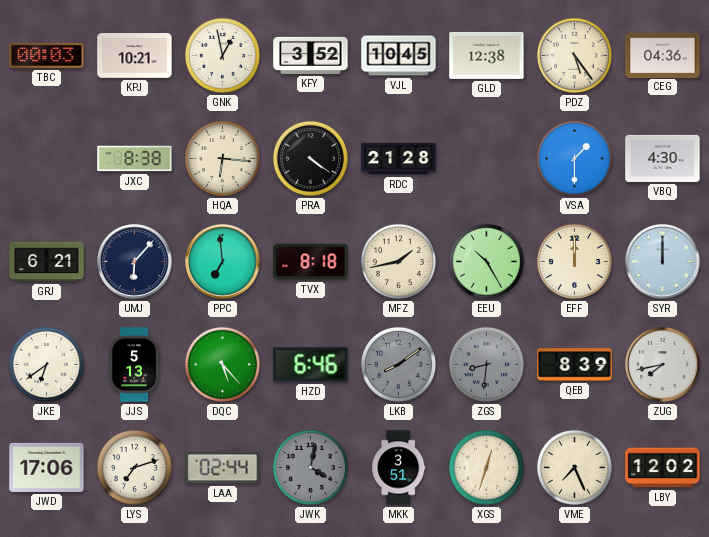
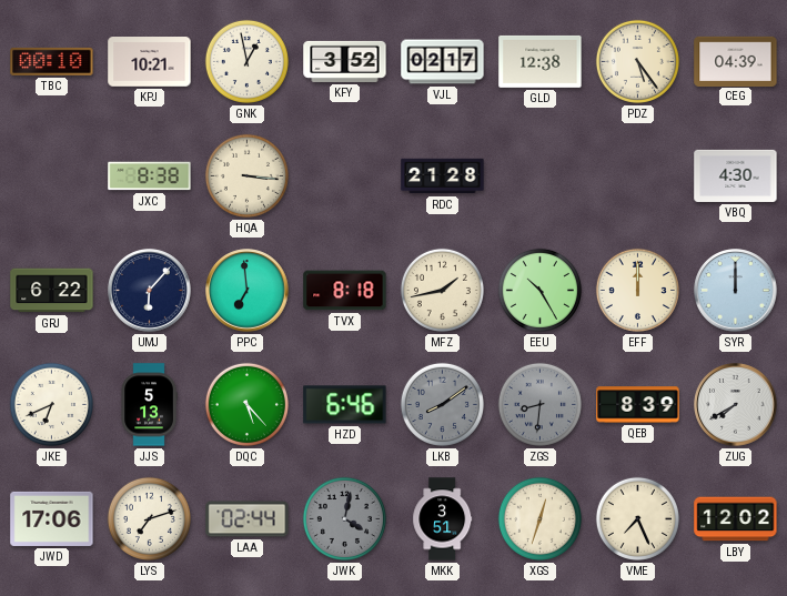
TBC: 00:03 -> 00:10
VJL: 10:45 -> 02:17
CEG: 04:36 -> 04:39
HQA: 6:16 -> 3:16
PRA: 4:21 -> none
VSA: 1:30 -> none
GRJ: 6:21 -> 6:22
JKE: 6:39 -> 6:41
ZUG: 7:43 -> 7:40
